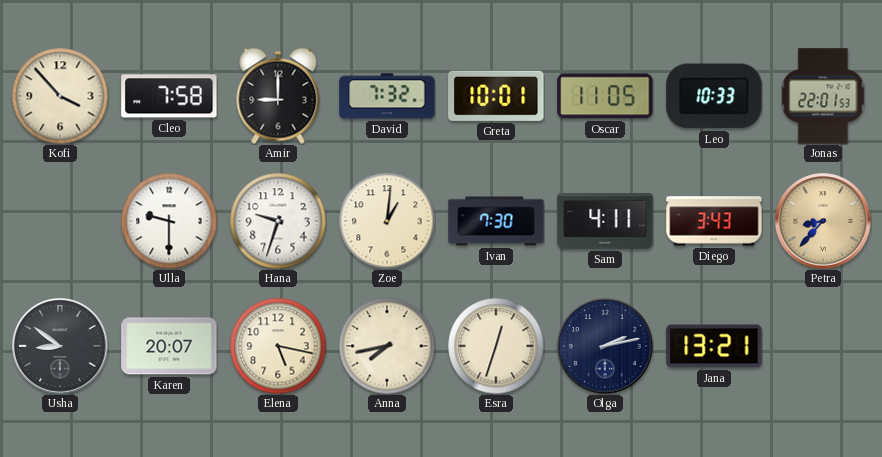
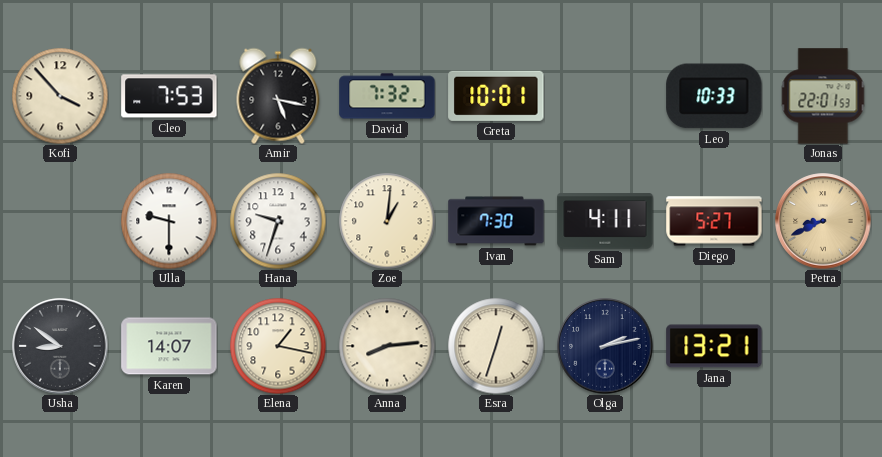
Cleo: 7:58 -> 7:53
Amir: 9:00 -> 5:17
Oscar: 11:05 -> none
Diego: 3:43 -> 5:27
Petra: 8:37 -> 8:41
Karen: 20:07 -> 14:07
Elena: 5:17 -> 1:17
Anna: 7:43 -> 8:14
